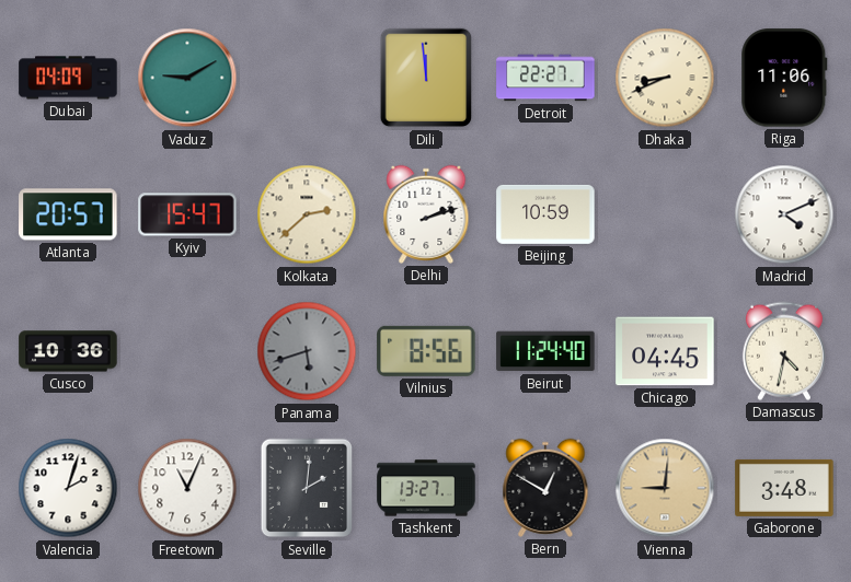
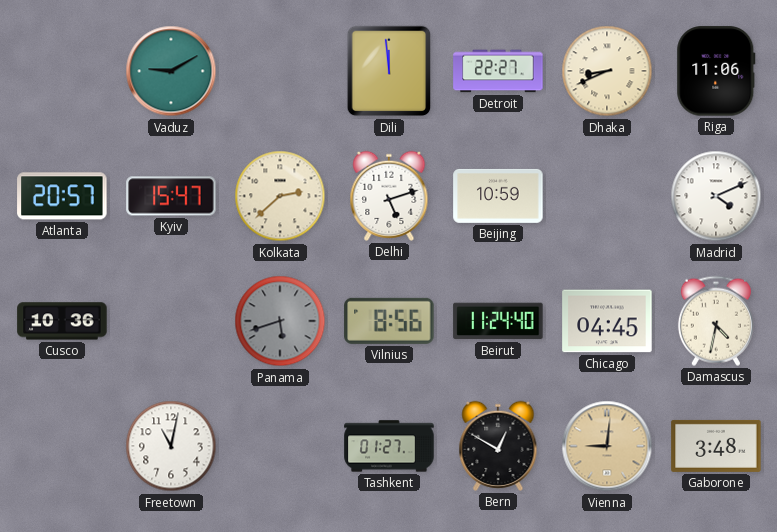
Dubai: 04:09 -> none
Delhi: 2:12 -> 5:12
Valencia: 2:03 -> none
Freetown: 11:04 -> 11:02
Seville: 2:01 -> none
Tashkent: 13:27 -> 01:27
